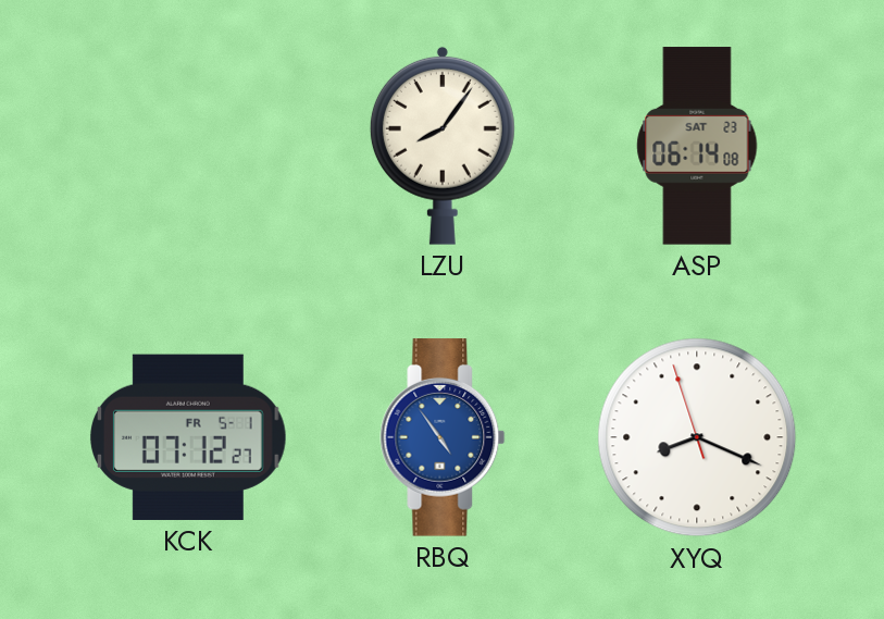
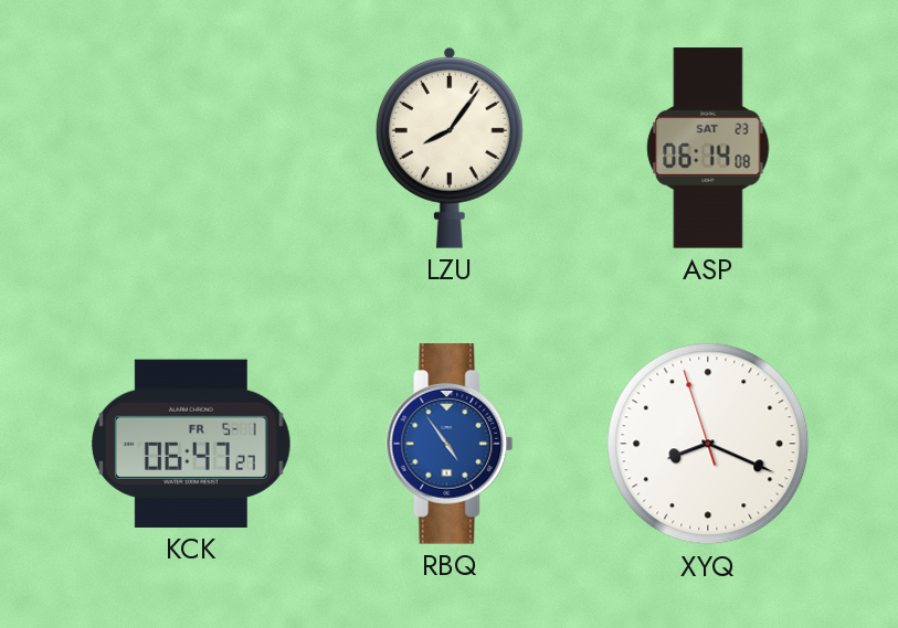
KCK: 07:12 -> 06:47
